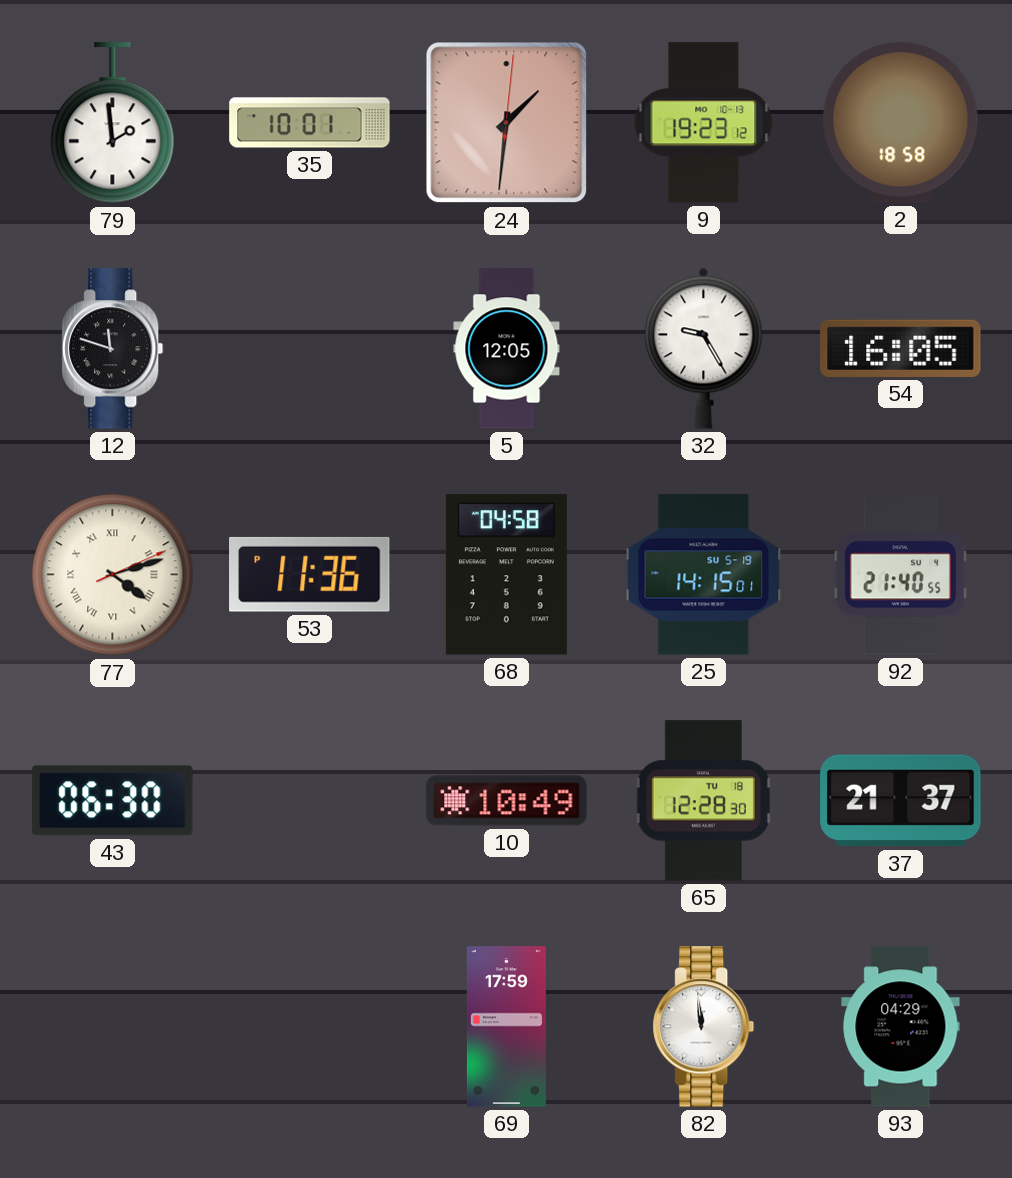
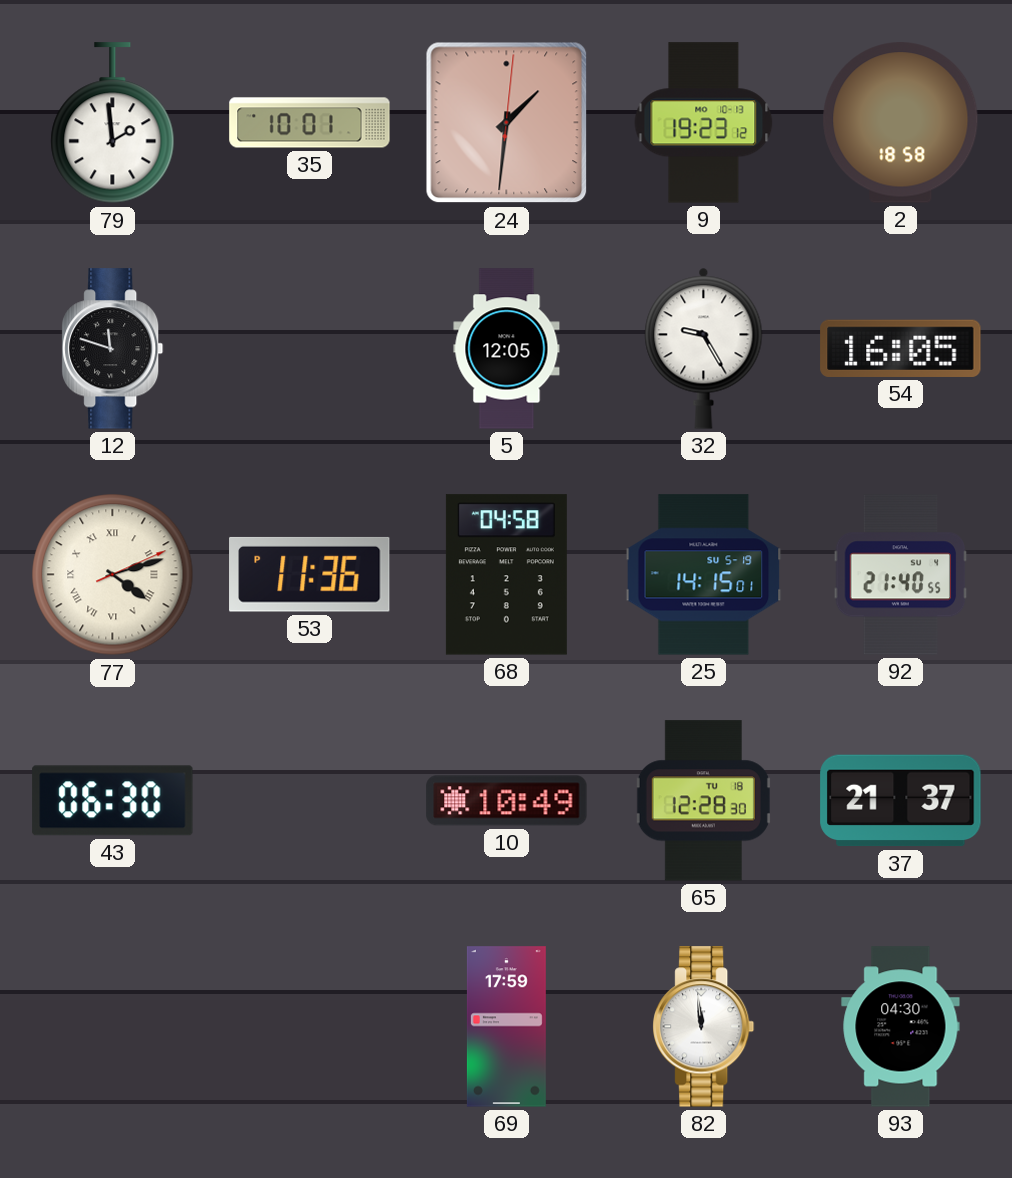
93: 04:29 -> 04:30
